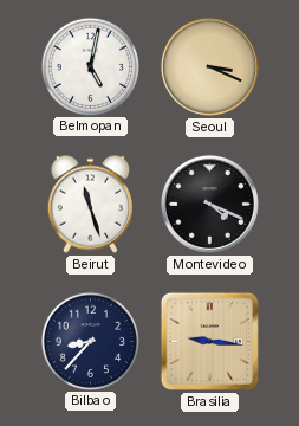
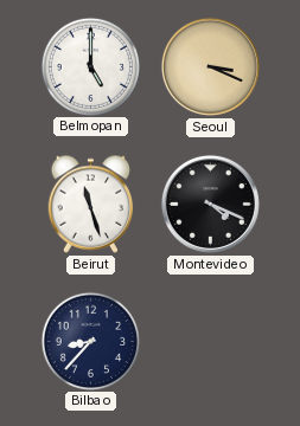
Belmopan: 5:02 -> 5:00
Brasilia: 9:16 -> none
